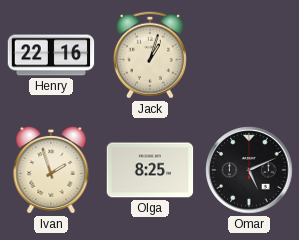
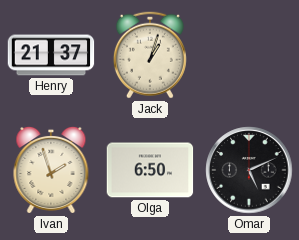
Henry: 22:16 -> 21:37
Olga: 8:25 -> 6:50
